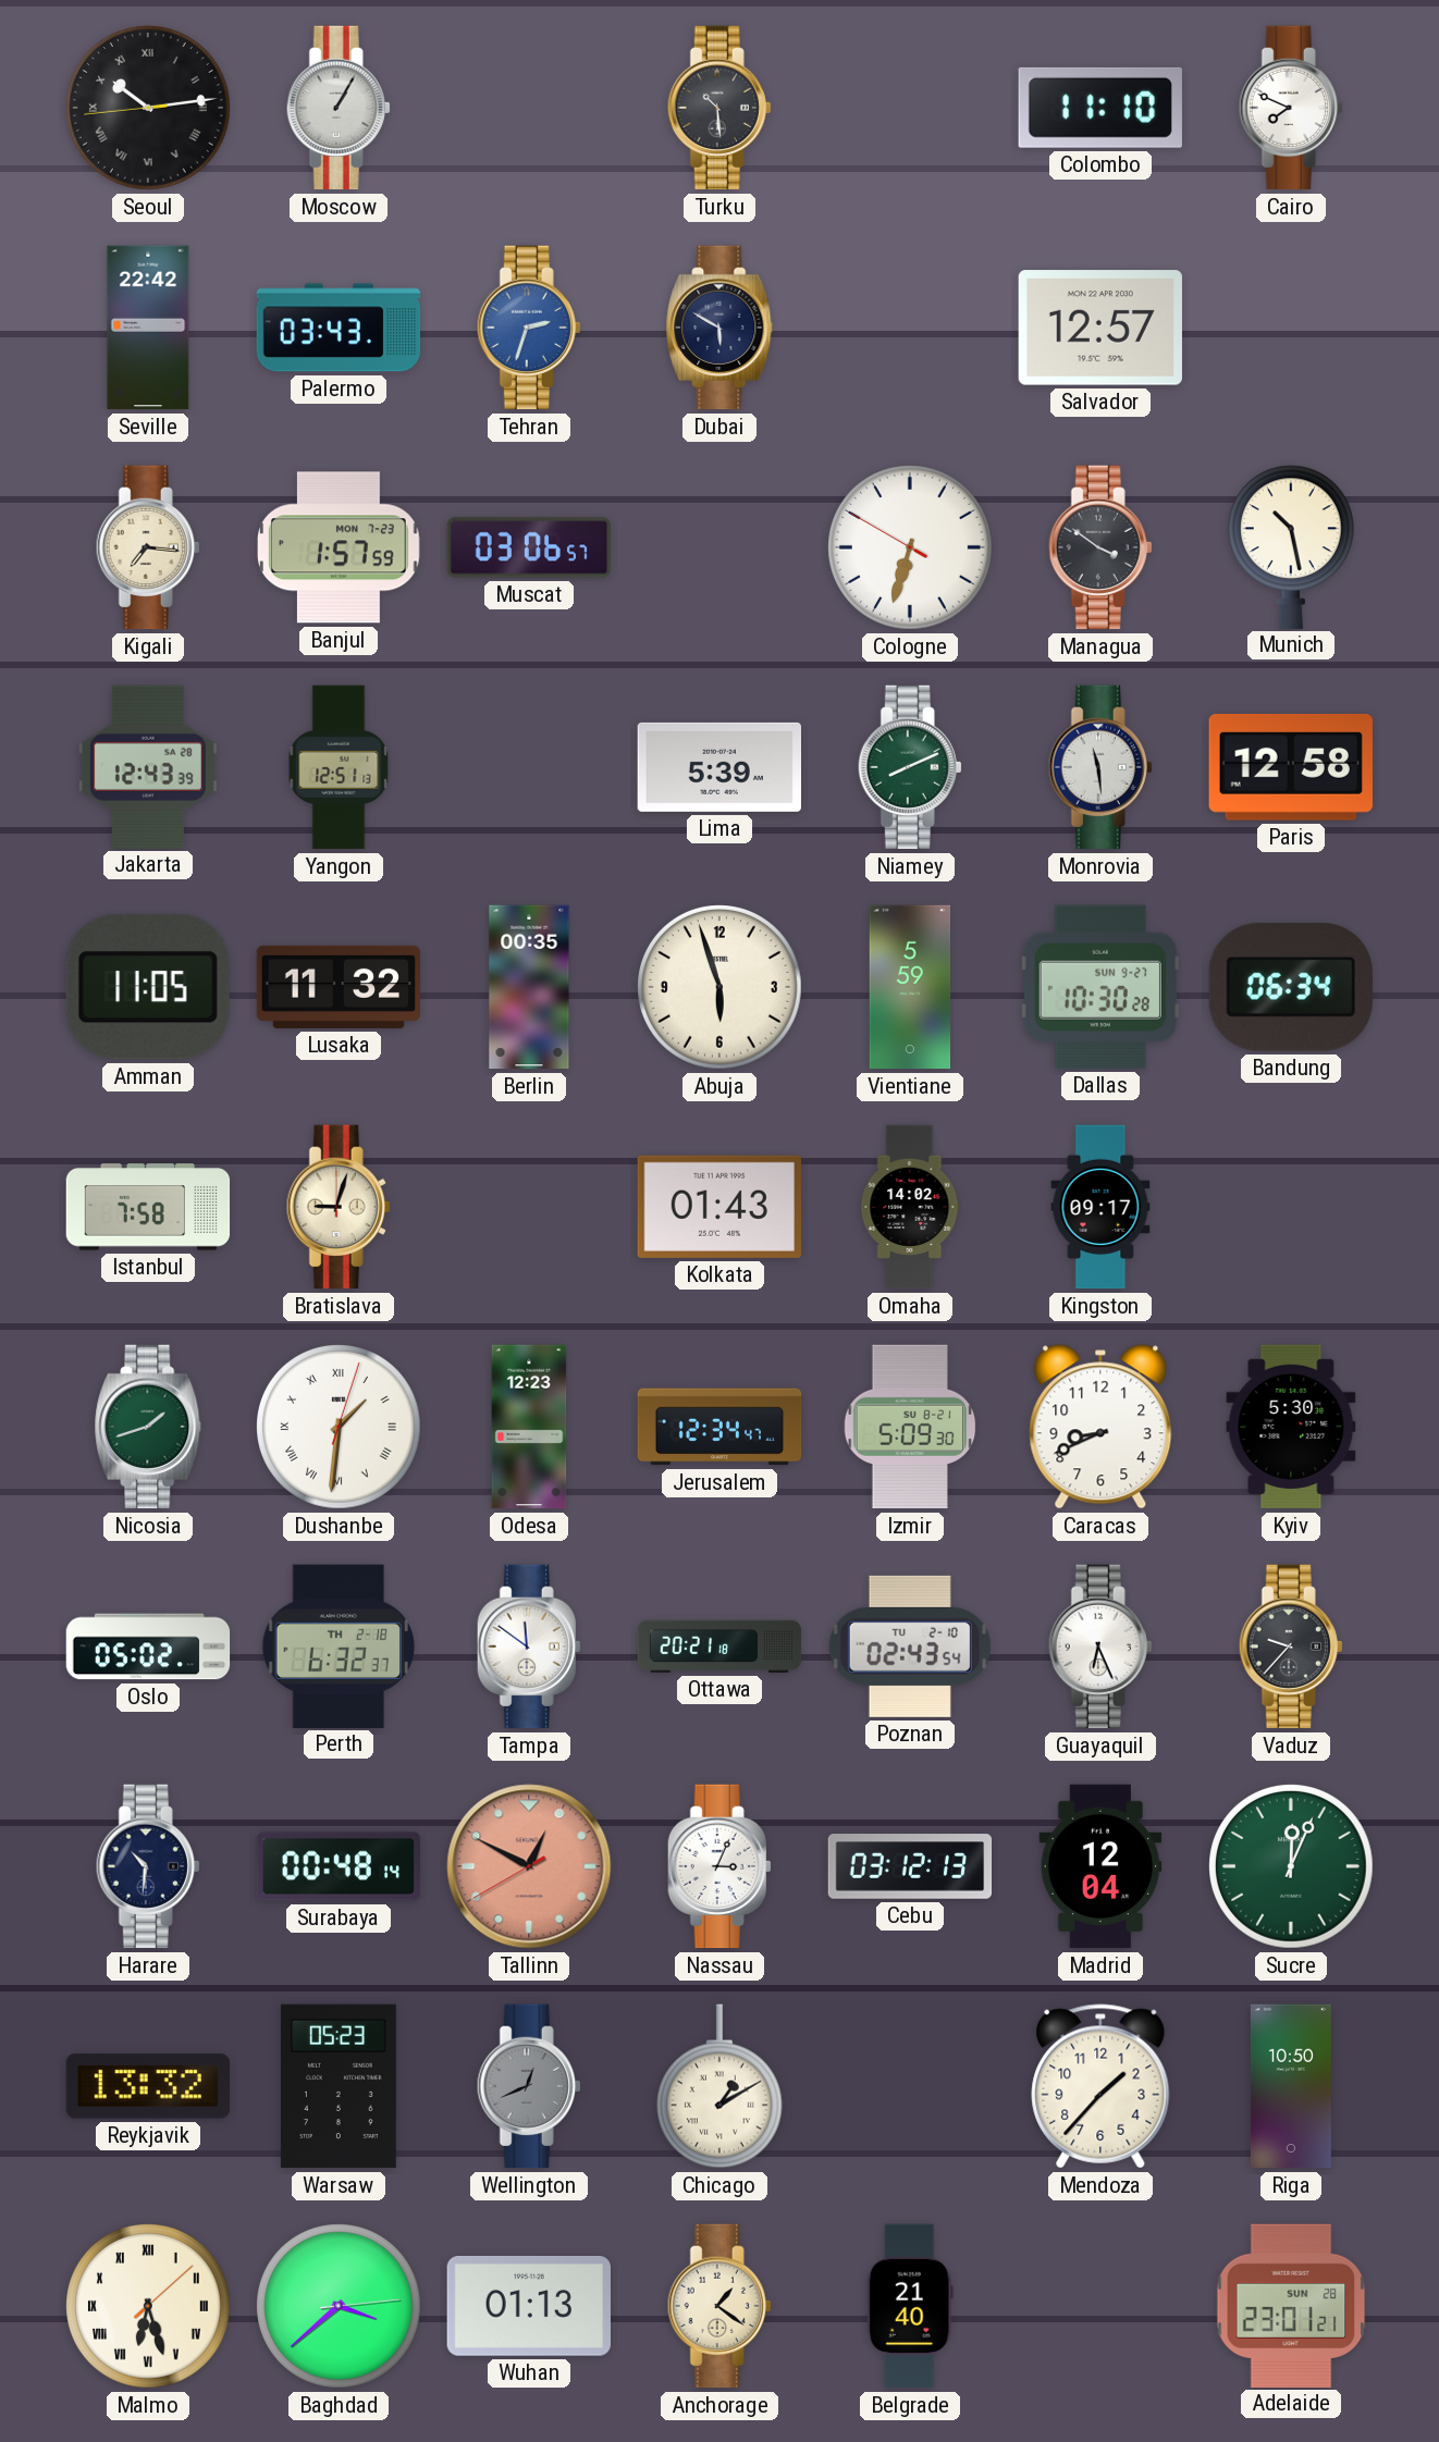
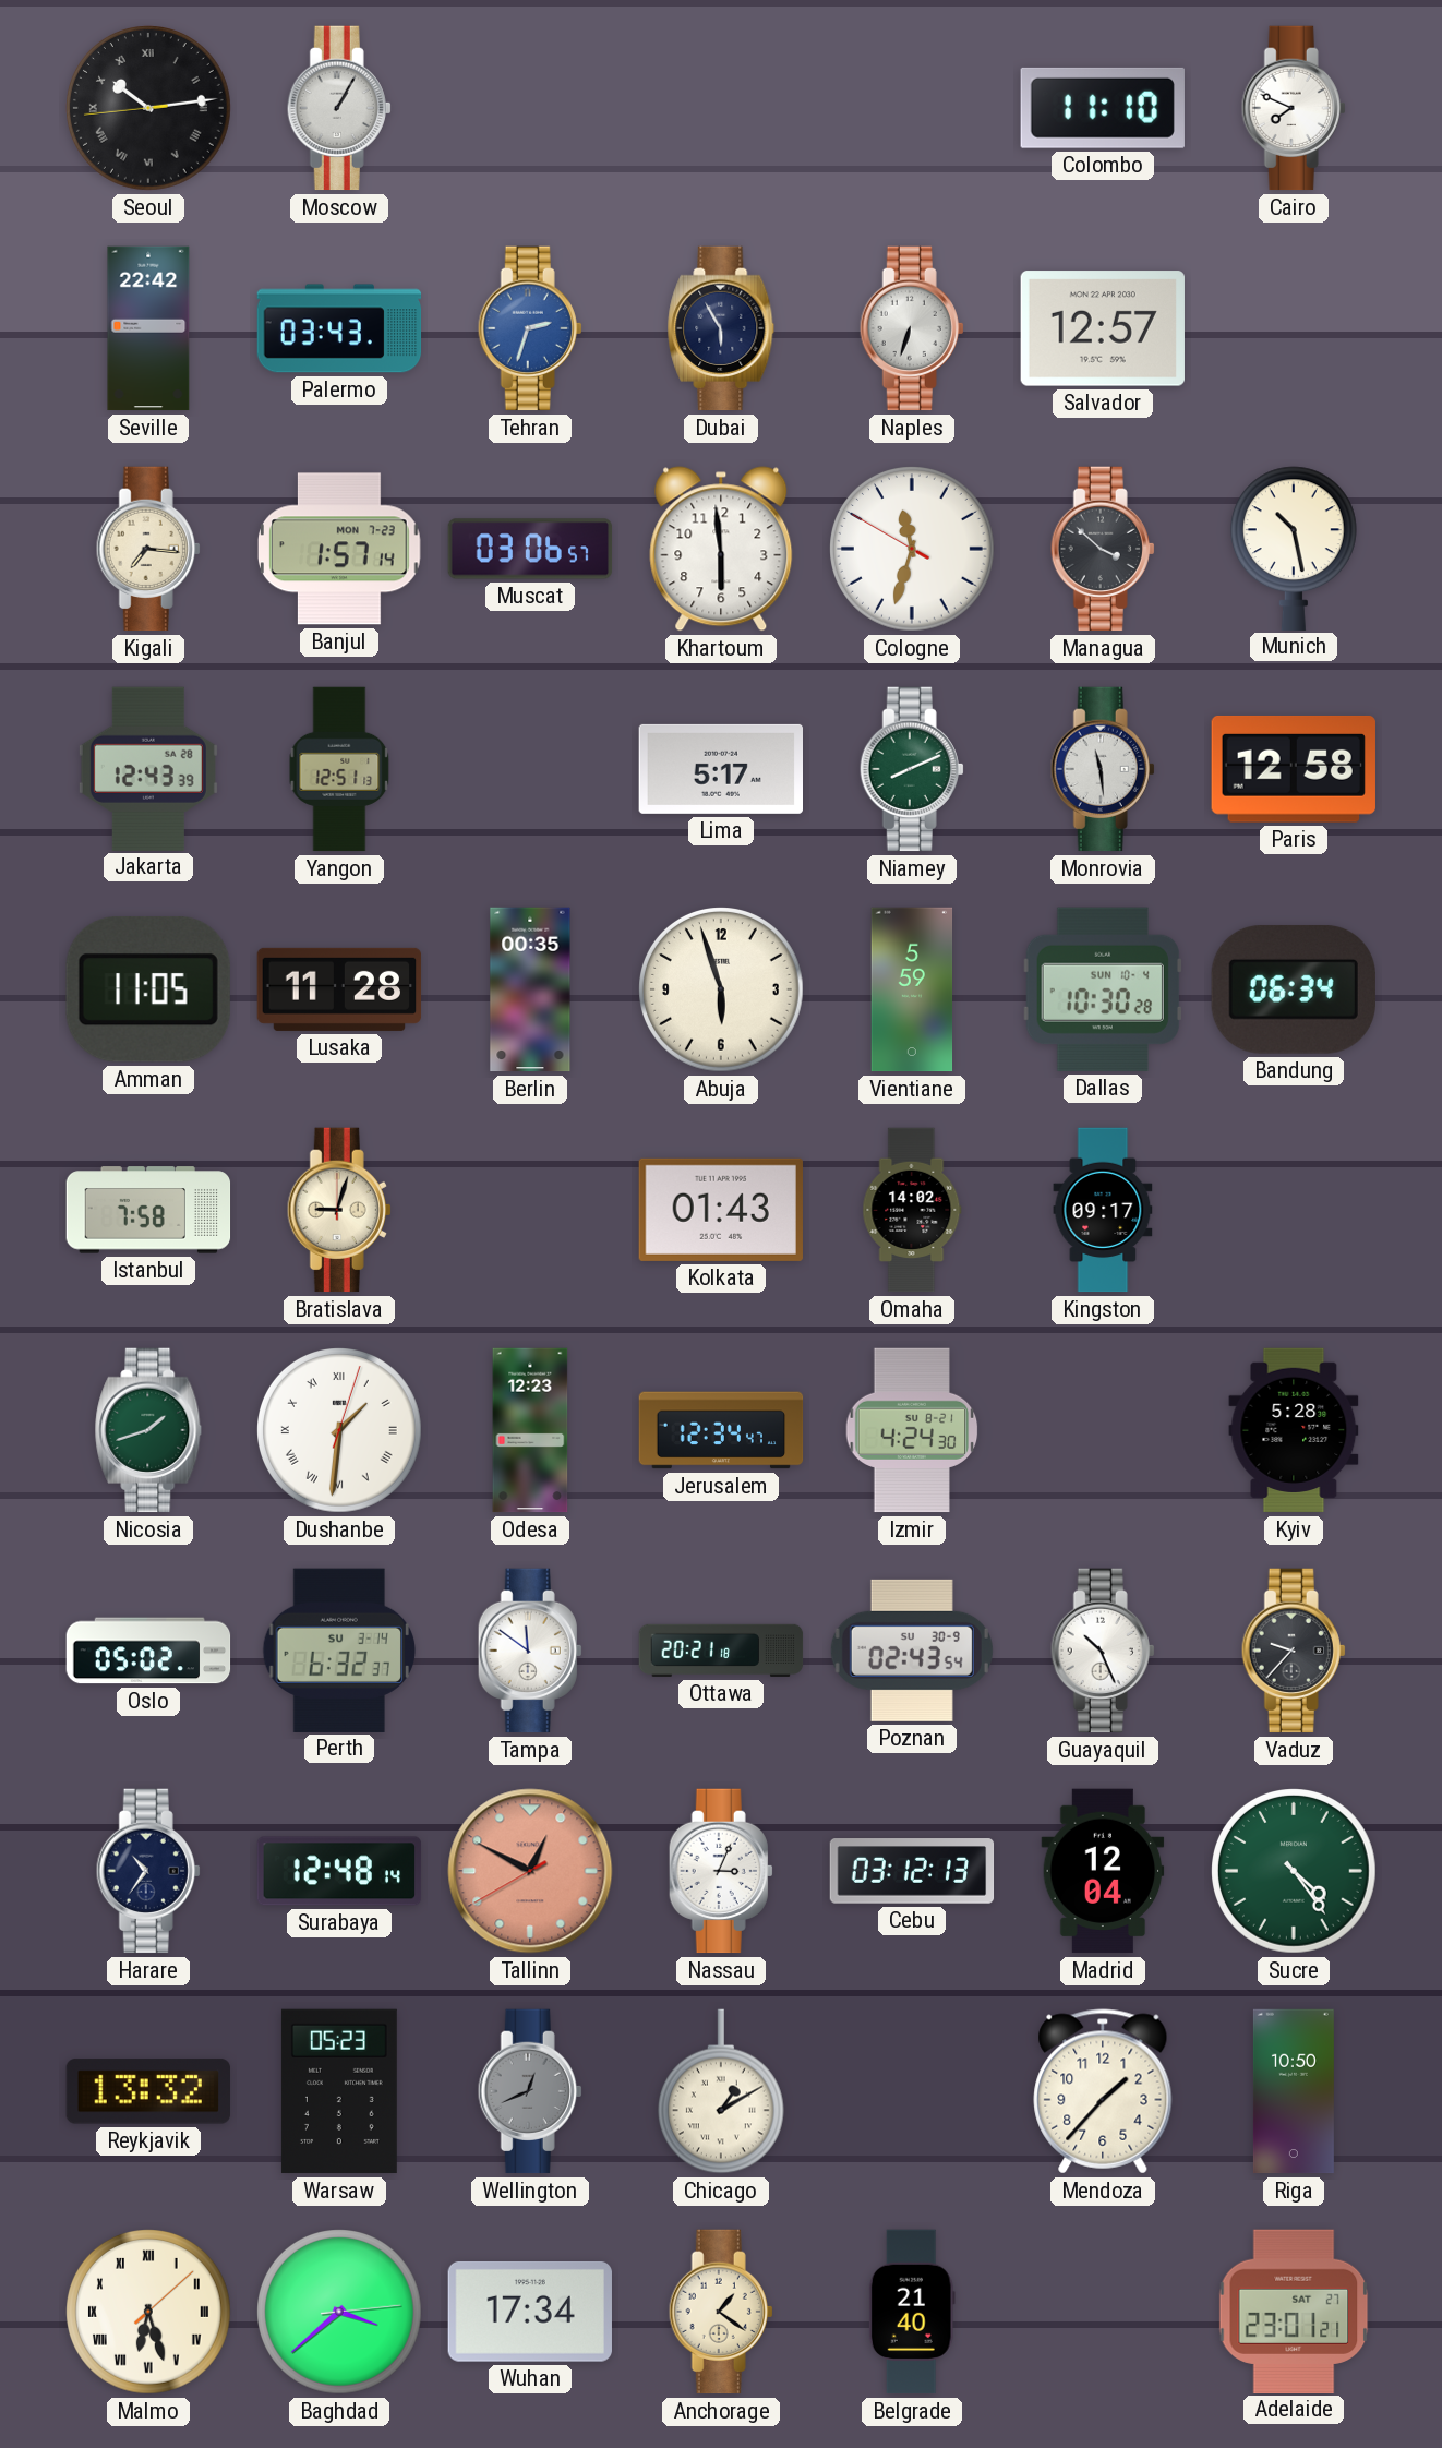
Turku: 10:29 -> none
Dubai: 5:50 -> 5:55
Naples: none -> 6:33
Banjul: 1:57:59 -> 1:57:14
Khartoum: none -> 5:59
Cologne: 6:32 -> 11:32
Managua: 3:51 -> 3:52
Lima: 5:39 -> 5:17
Lusaka: 11:32 -> 11:28
Dallas date: SUN 9-27 -> SUN 10-4
Izmir: 5:09 -> 4:24
Caracas: 8:41 -> none
Kyiv: 5:30 -> 5:28
Perth date: TH 2-18 -> SU 3-14
Poznan date: TU 2-10 -> SU 30-9
Guayaquil: 6:26 -> 10:26
Harare: 10:31 -> 10:36
Surabaya: 00:48 -> 12:48
Sucre: 12:04 -> 4:24
Wuhan: 01:13 -> 17:34
Adelaide date: SUN 28 -> SAT 27
